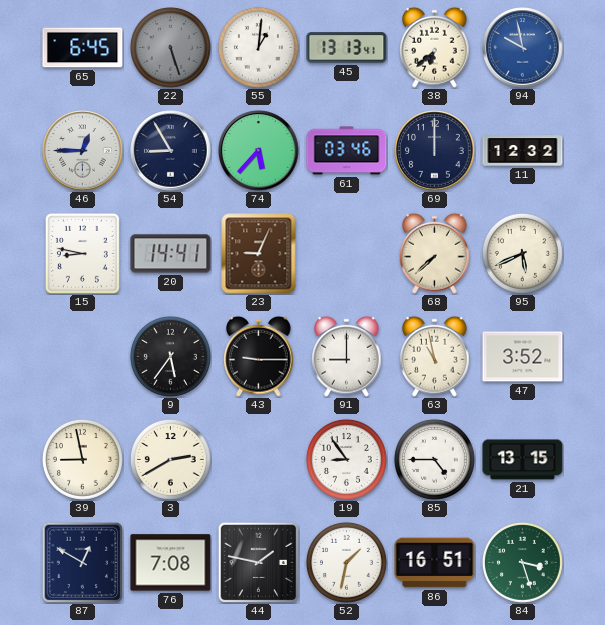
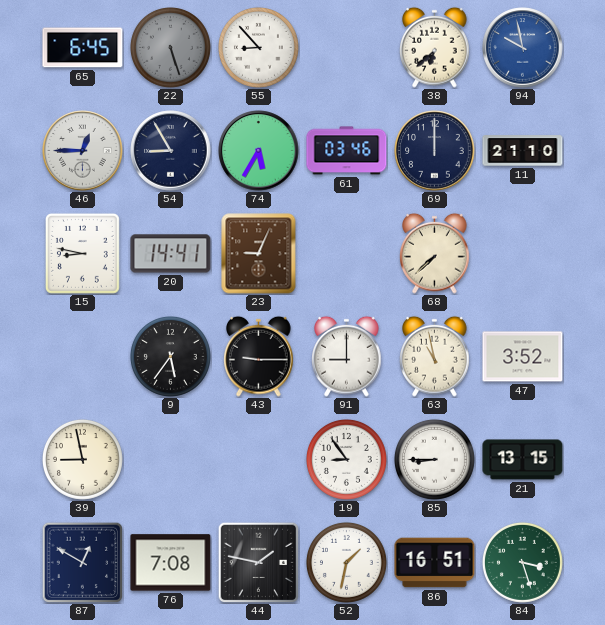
55: 1:01 -> 8:53
45: 13:13 -> none
74: 5:37 -> 5:35
11: 12:32 -> 21:10
95: 5:41 -> none
3: 2:40 -> none
85: 4:45 -> 8:45
